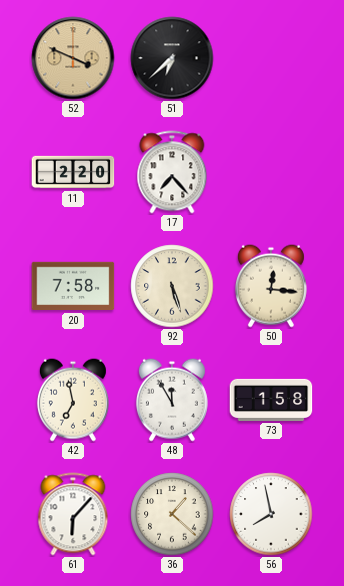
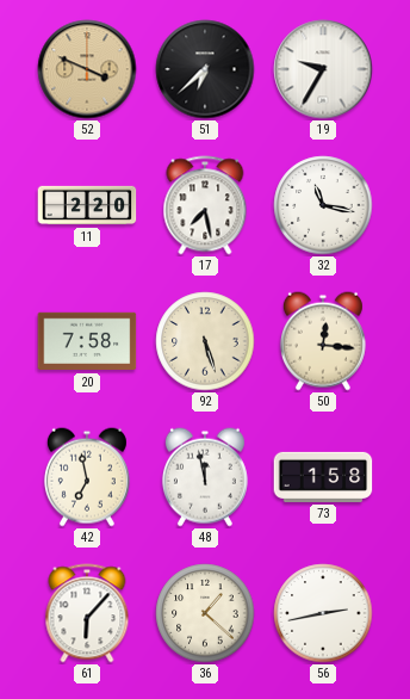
19: none -> 9:35
17: 7:23 -> 7:28
32: none -> 11:17
48: 11:55 -> 11:58
56: 7:58 -> 2:43
